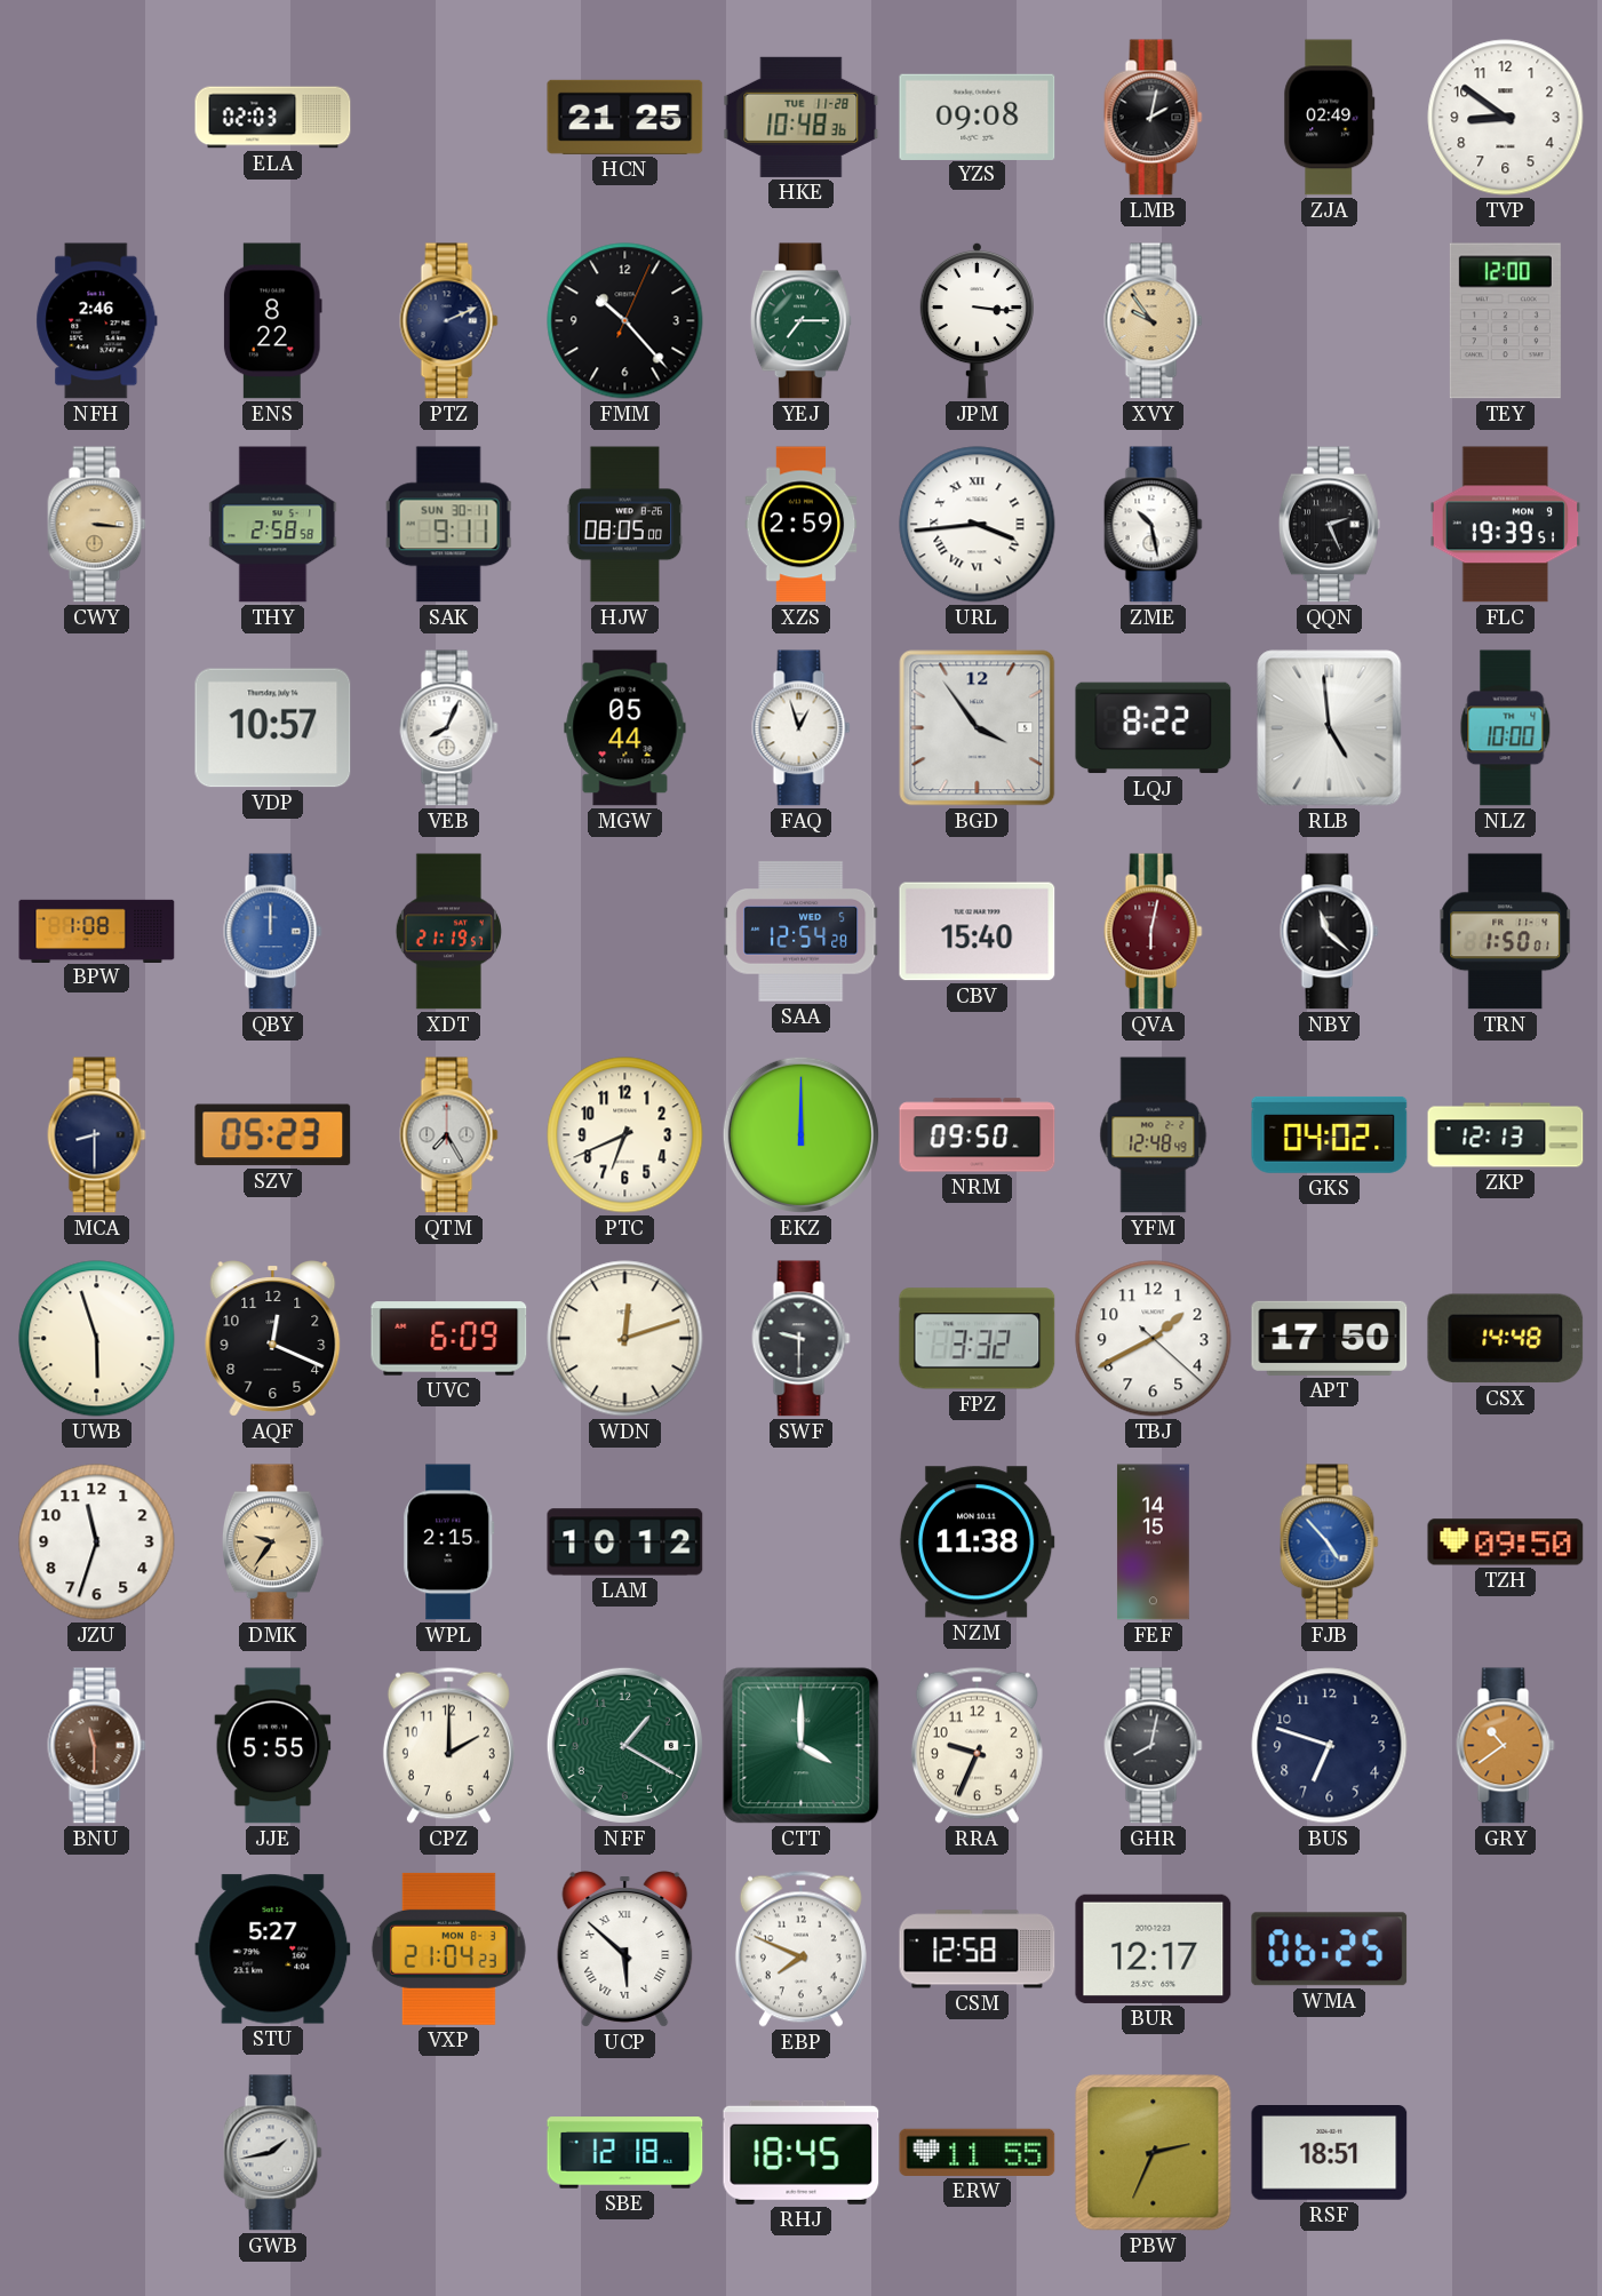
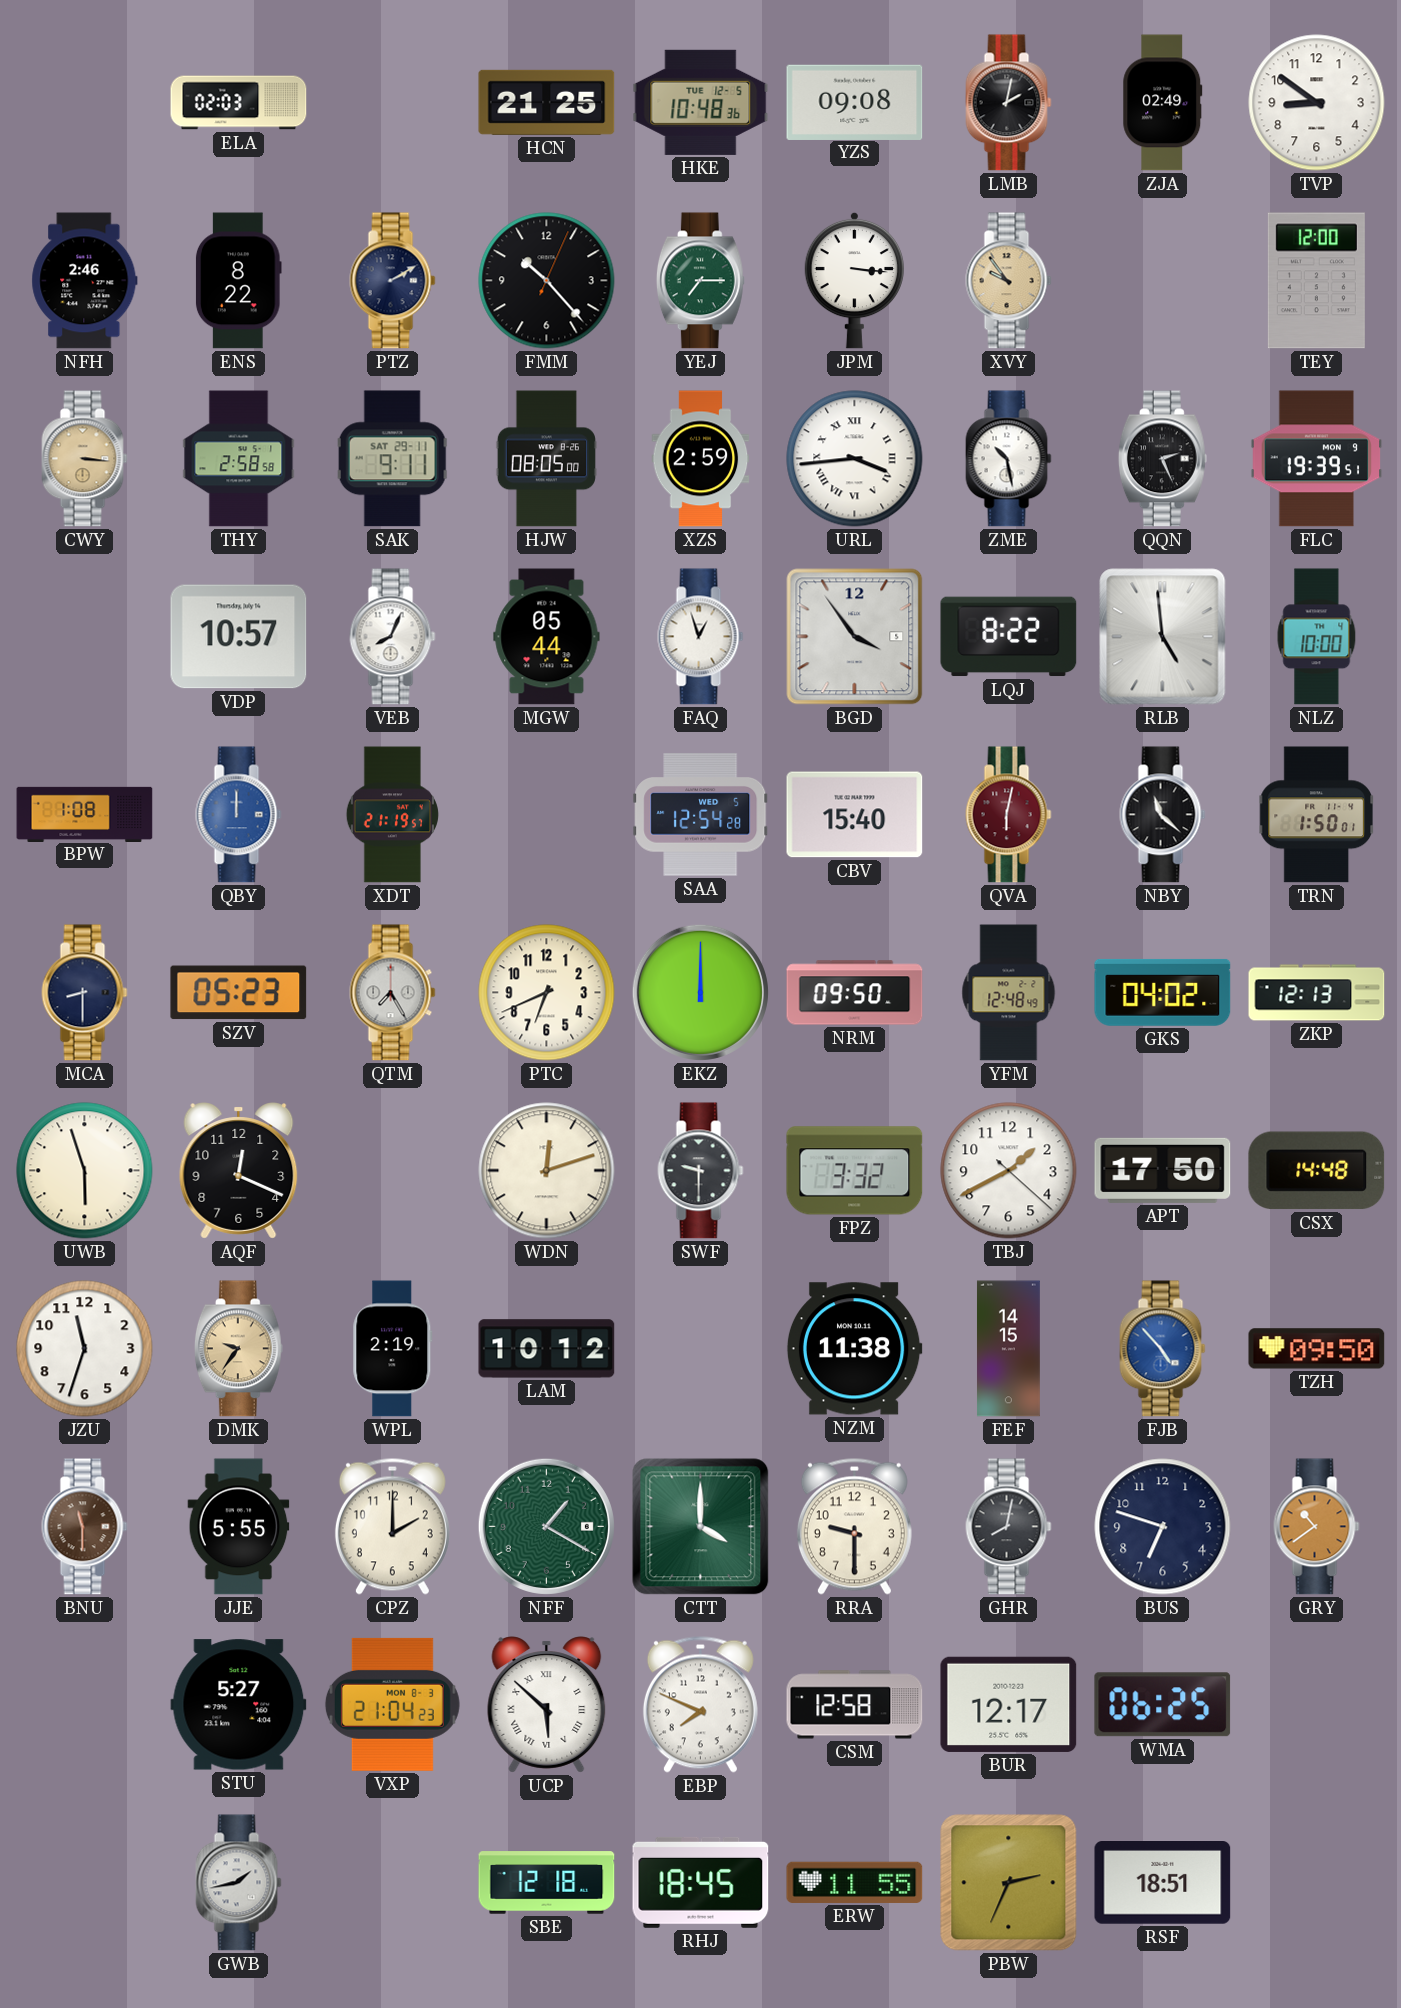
HKE date: TUE 11-28 -> TUE 12-5
PTZ: 2:11 -> 2:10
SAK date: SUN 30-11 -> SAT 29-11
UVC: 6:09 -> none
WPL: 2:15 -> 2:19
RRA: 9:34 -> 9:30
